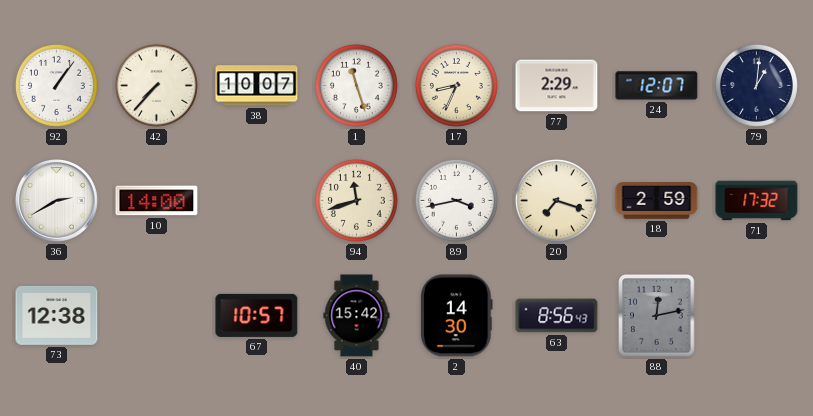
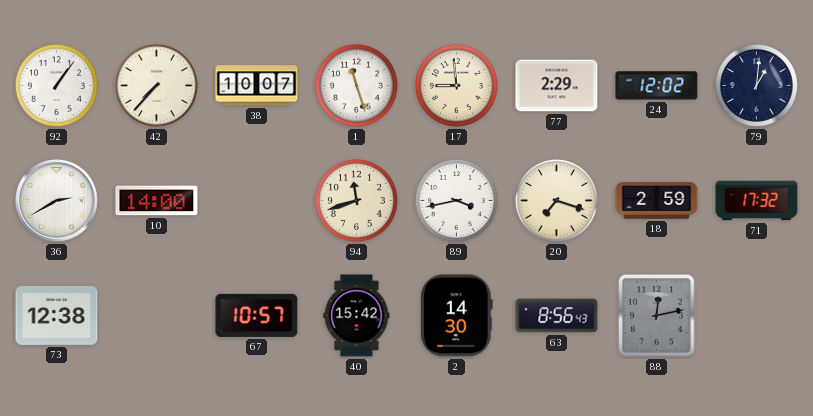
17: 8:34 -> 8:59
24: 12:07 -> 12:02
